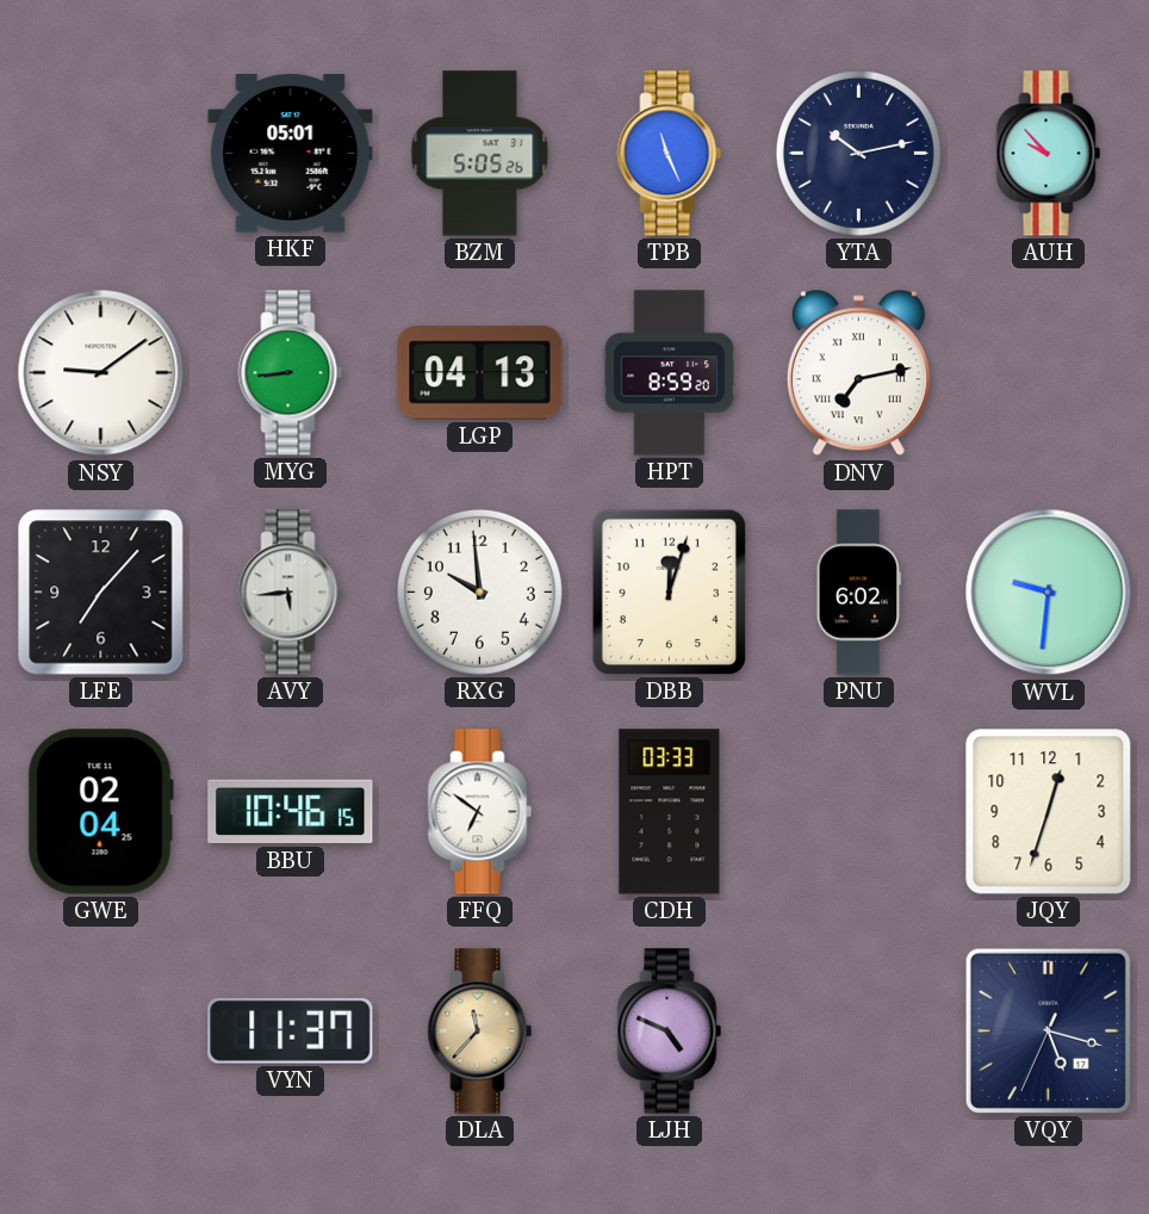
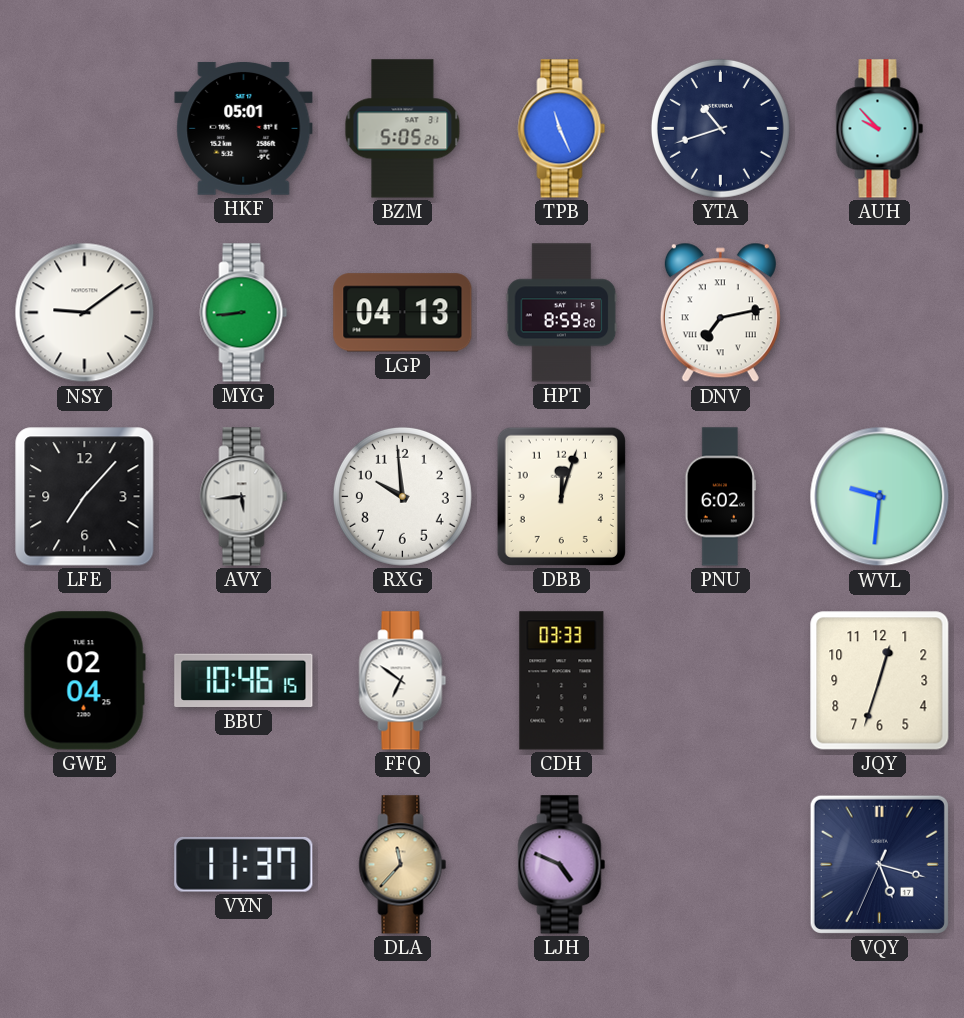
YTA: 10:13 -> 10:42
